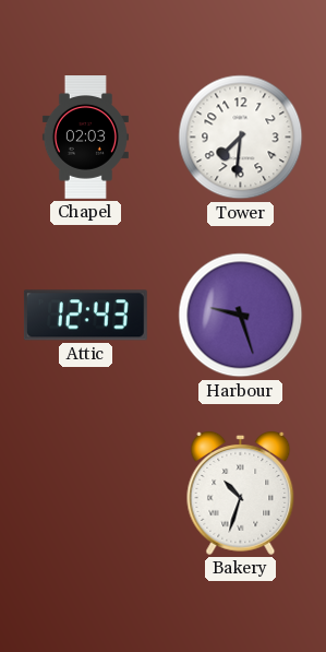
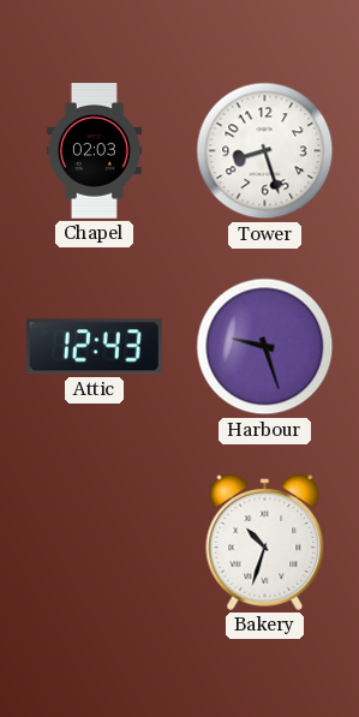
Tower: 7:31 -> 8:27
